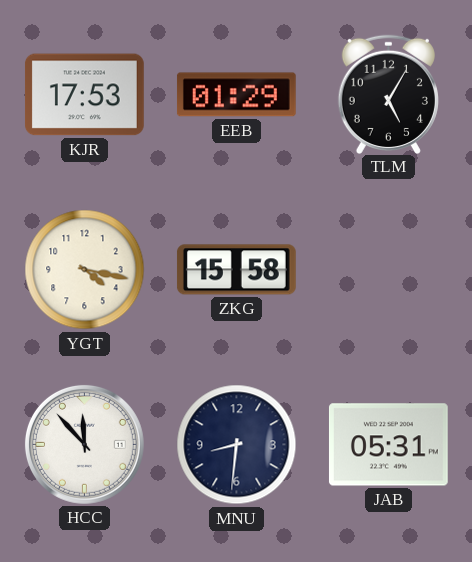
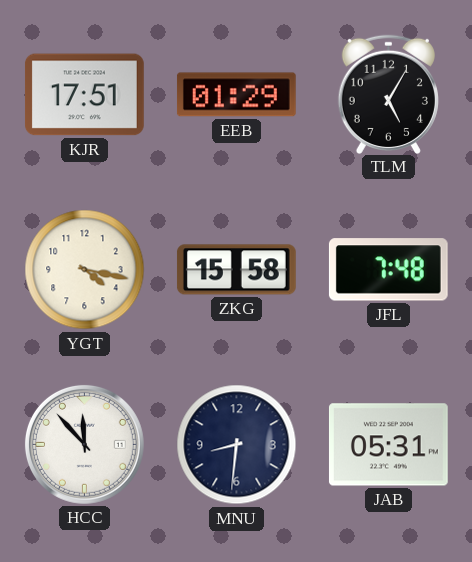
KJR: 17:53 -> 17:51
JFL: none -> 7:48
